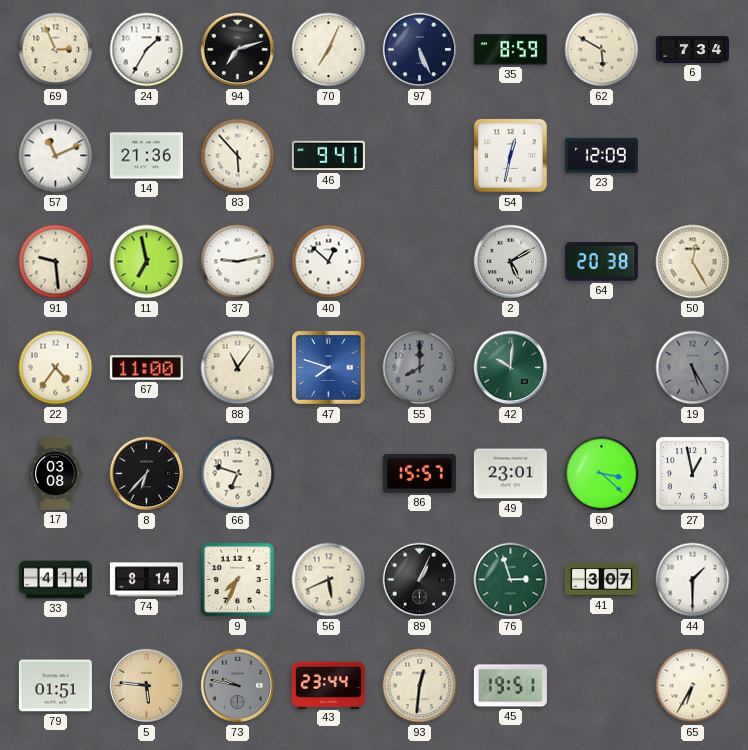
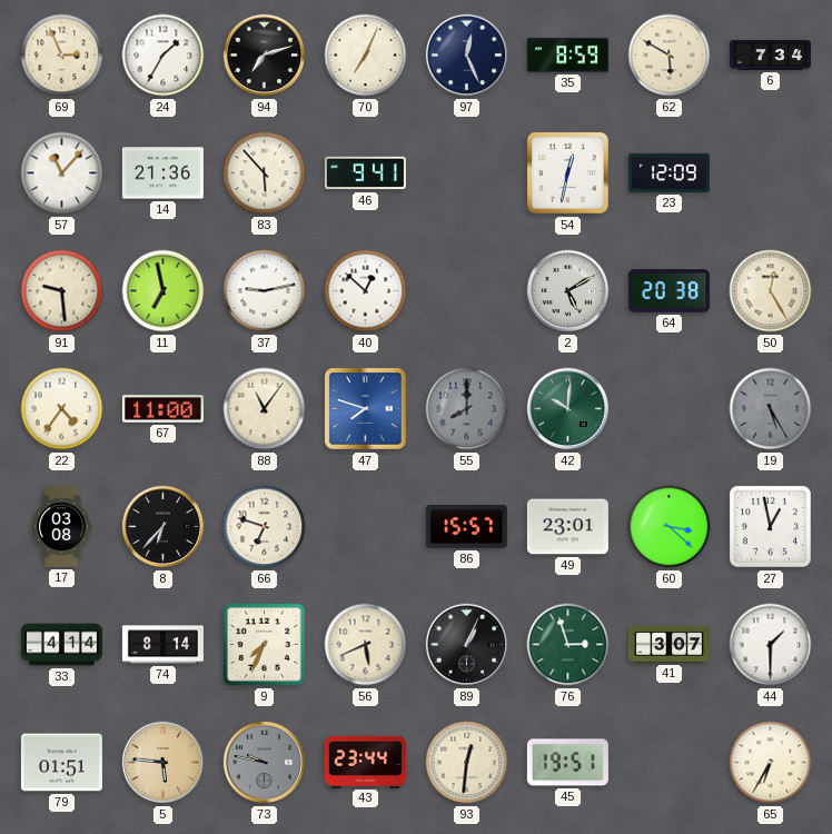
97: 5:26 -> 12:26
57: 11:11 -> 11:07
